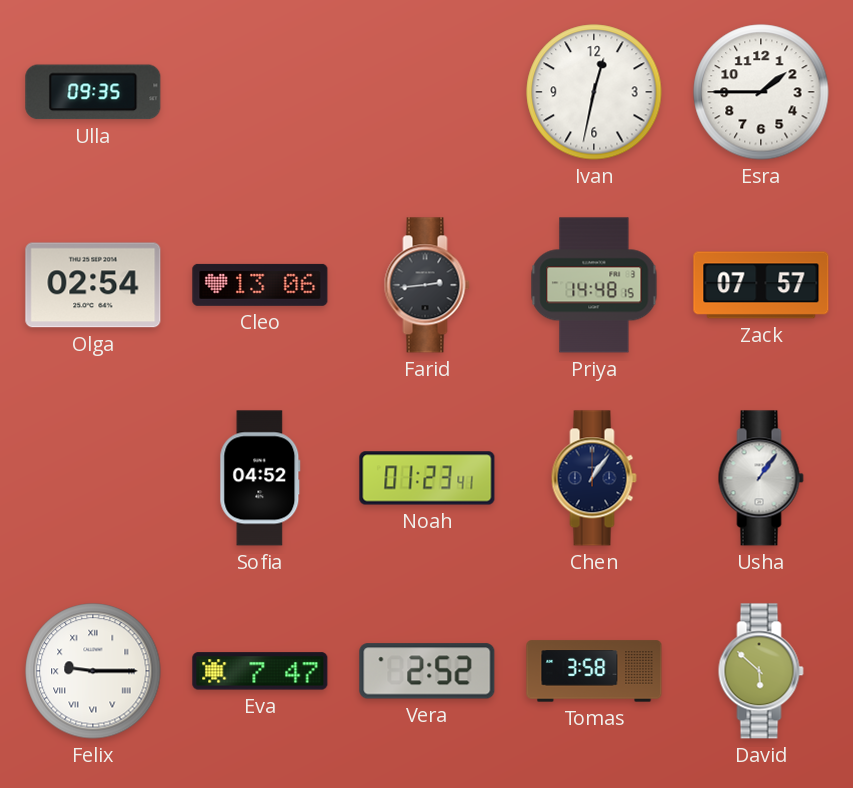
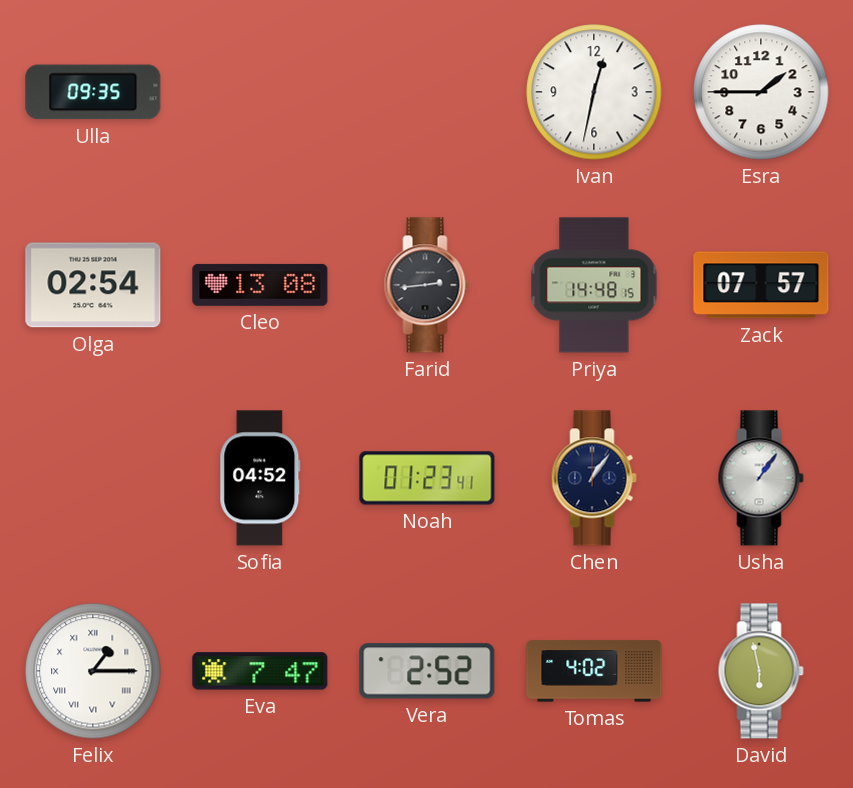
Cleo: 13:06 -> 13:08
Felix: 9:15 -> 1:15
Tomas: 3:58 -> 4:02
David: 5:52 -> 5:58
